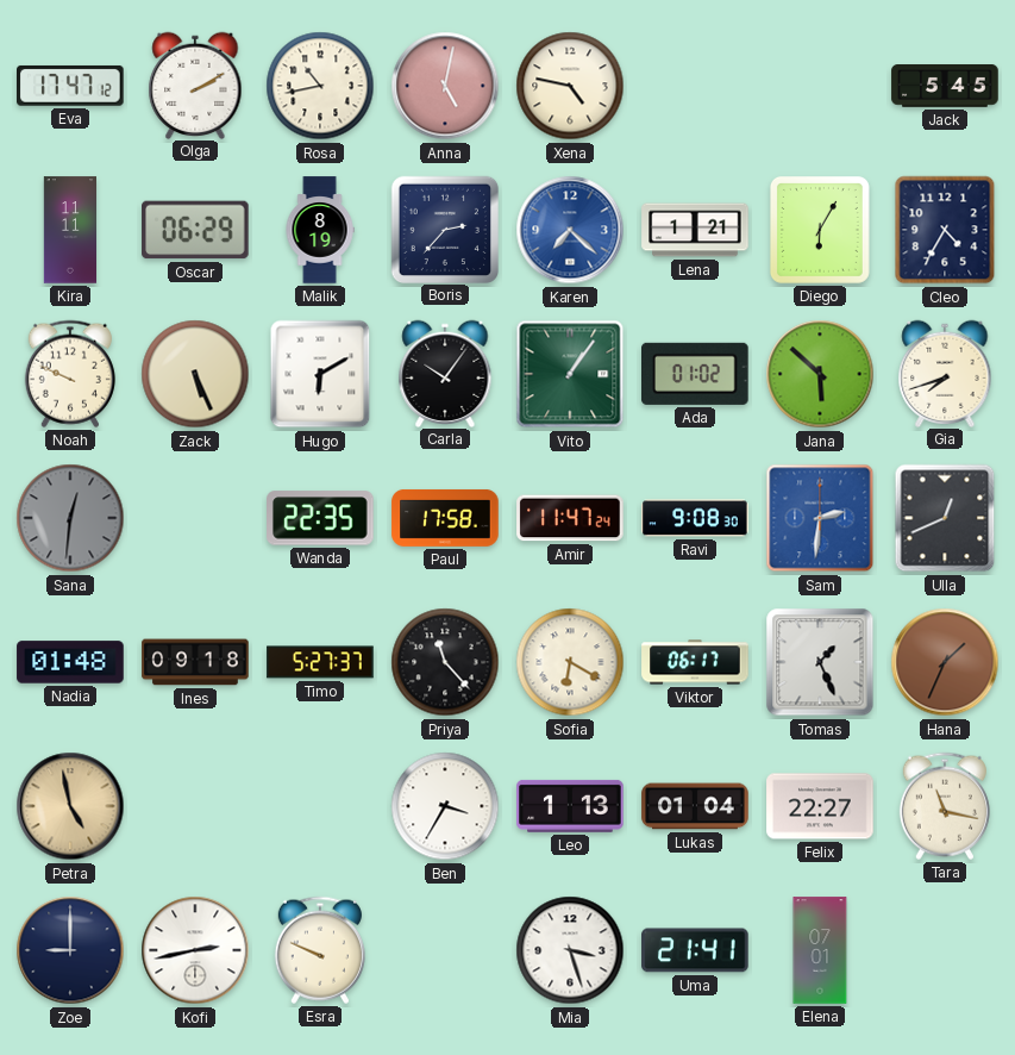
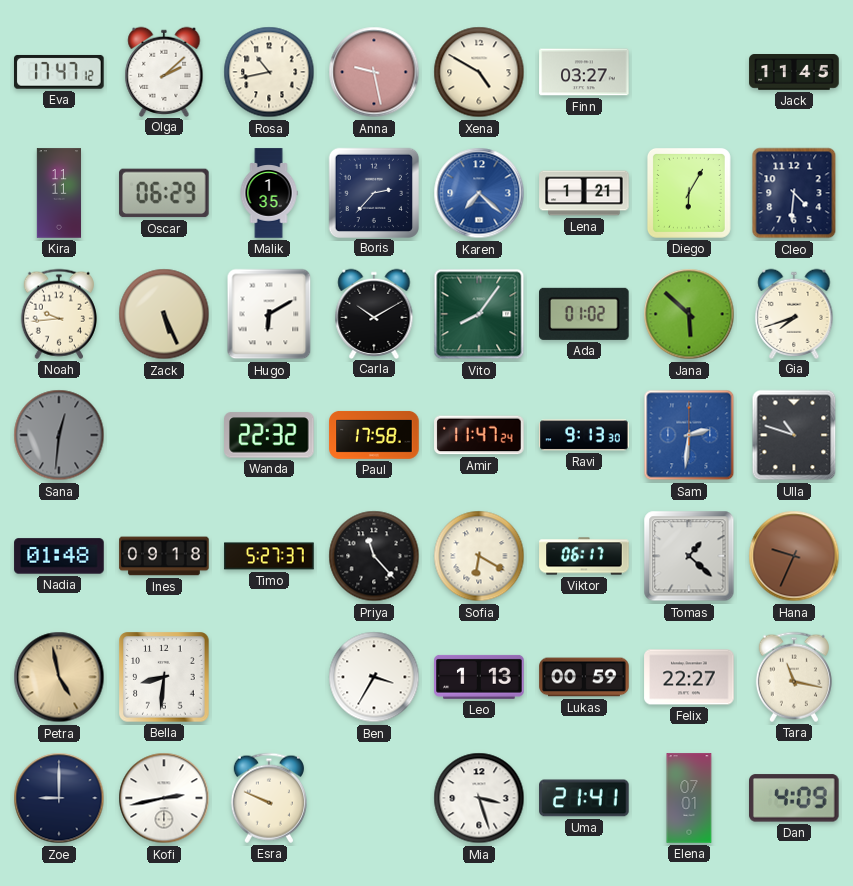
Olga: 2:10 -> 2:08
Anna: 5:02 -> 9:28
Xena: 4:47 -> 4:50
Finn: none -> 03:27
Jack: 5:45 -> 11:45
Malik: 8:19 -> 1:35
Cleo: 4:35 -> 4:31
Noah: 9:49 -> 9:44
Carla: 10:06 -> 10:10
Vito: 1:06 -> 8:06
Wanda: 22:35 -> 22:32
Ravi: 9:08 -> 9:13
Ulla: 12:41 -> 10:48
Tomas: 1:26 -> 1:22
Hana: 1:34 -> 9:34
Bella: none -> 8:31
Lukas: 01:04 -> 00:59
Dan: none -> 4:09
